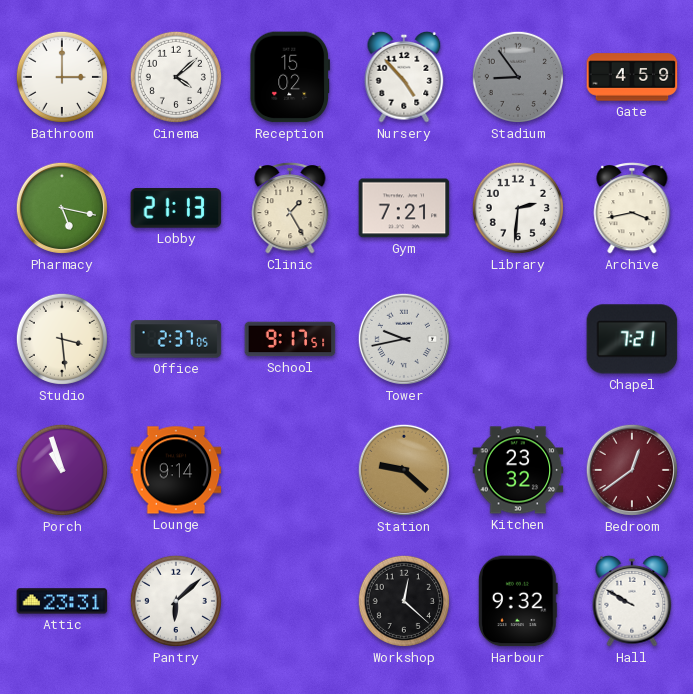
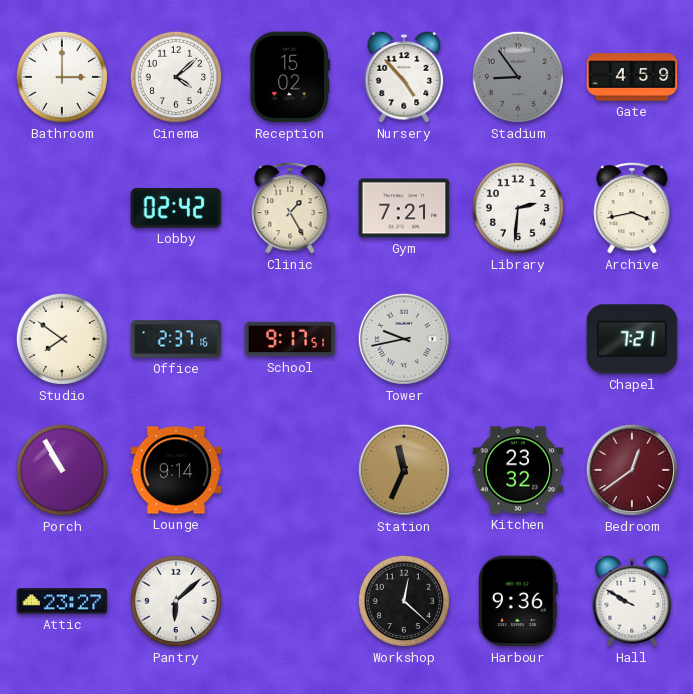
Pharmacy: 5:17 -> none
Lobby: 21:13 -> 02:42
Studio: 3:29 -> 7:51
Office: 2:37:05 -> 2:37:16
Porch: 10:57 -> 10:55
Station: 9:22 -> 11:34
Attic: 23:31 -> 23:27
Harbour: 9:32 -> 9:36
